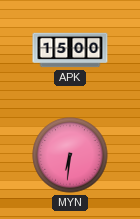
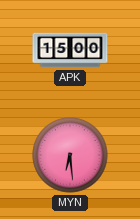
MYN: 6:31 -> 6:29
